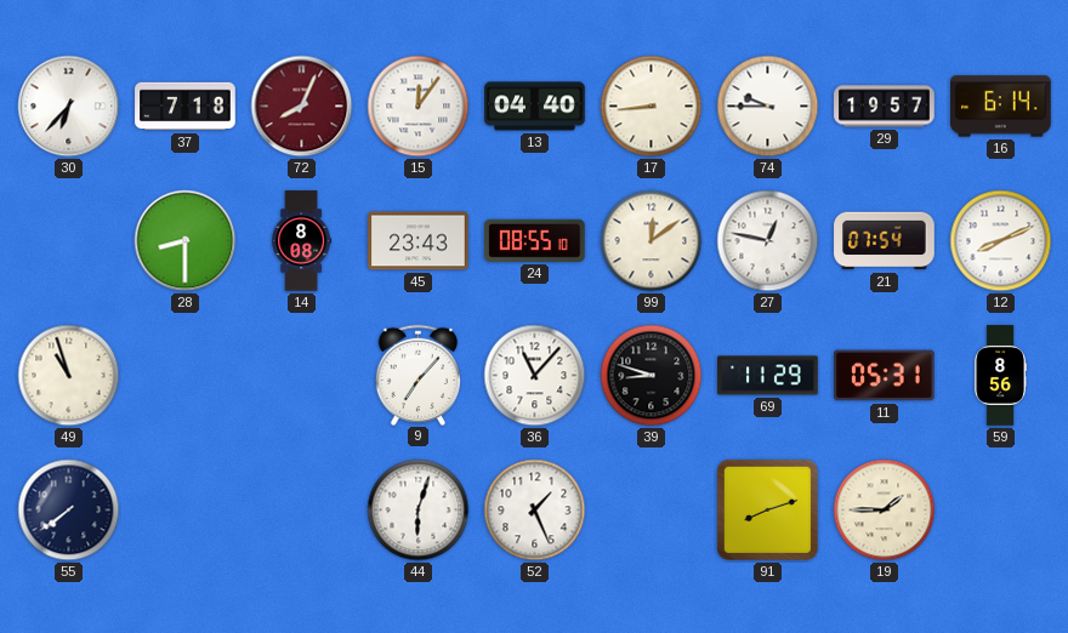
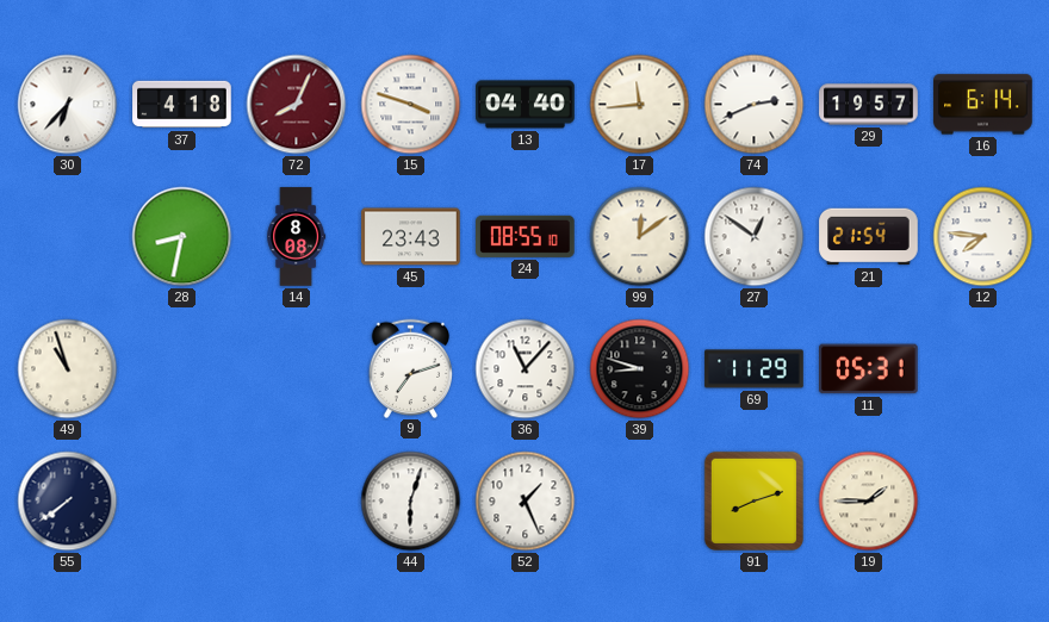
37: 7:18 -> 4:18
15: 12:06 -> 3:48
17: 8:44 -> 11:44
74: 9:45 -> 2:41
28: 8:30 -> 8:32
27: 12:47 -> 12:51
21: 07:54 -> 21:54
12: 8:11 -> 7:46
9: 7:07 -> 7:12
59: 8:56 -> none
